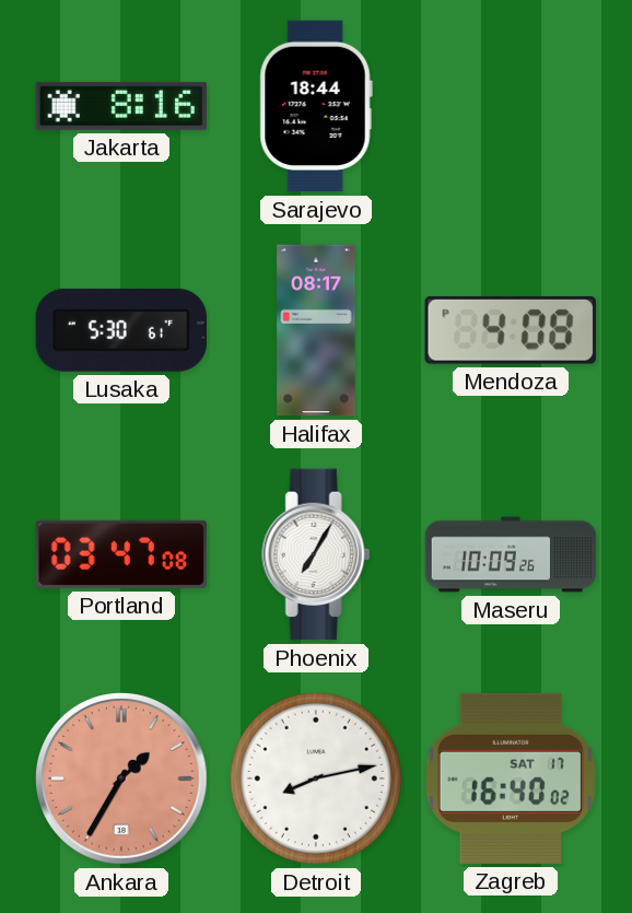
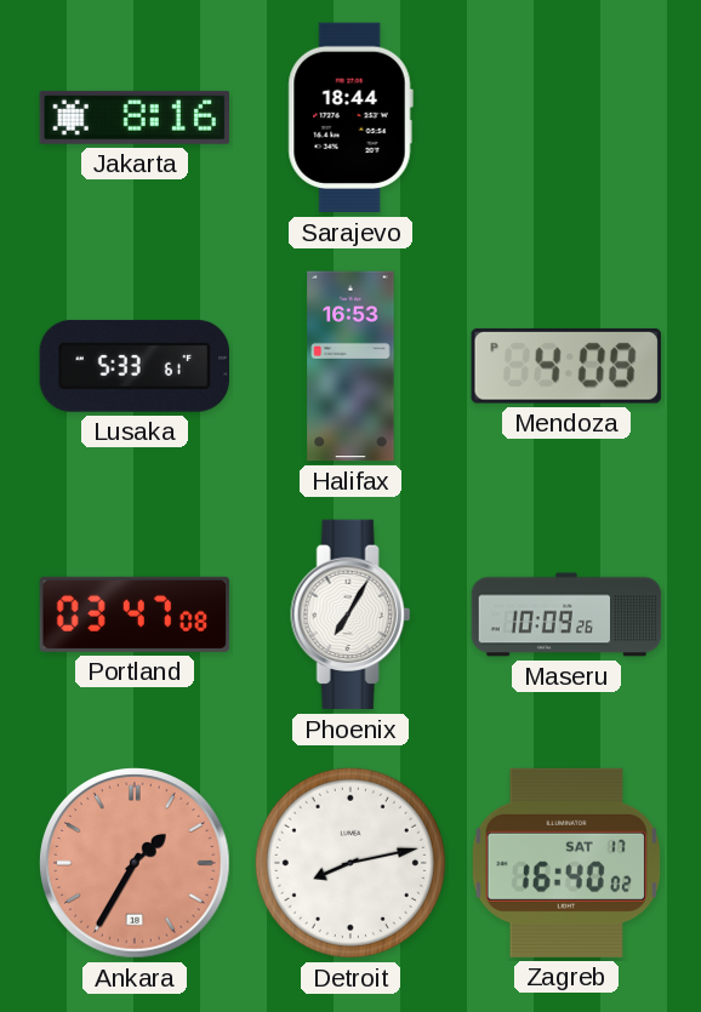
Lusaka: 5:30 -> 5:33
Halifax: 08:17 -> 16:53
